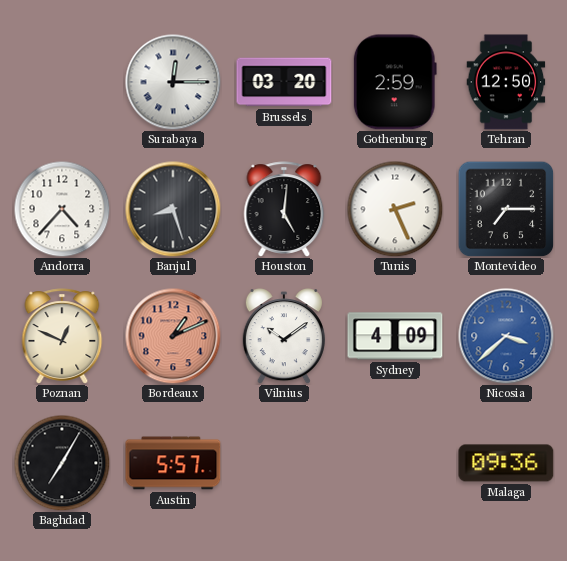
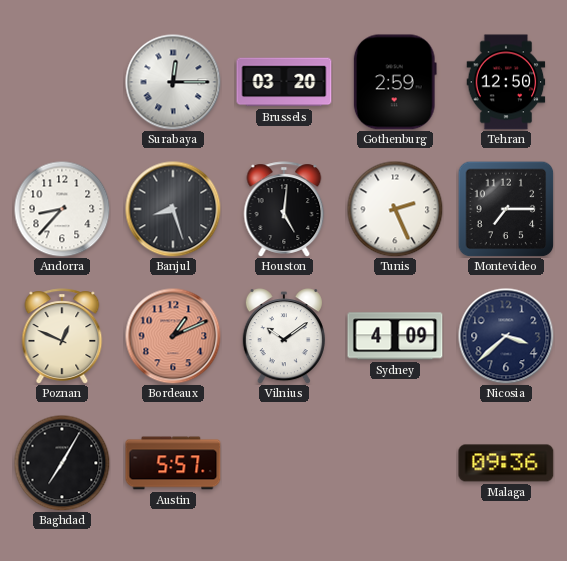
Andorra: 4:37 -> 8:37
Nicosia dial: blue -> navy
